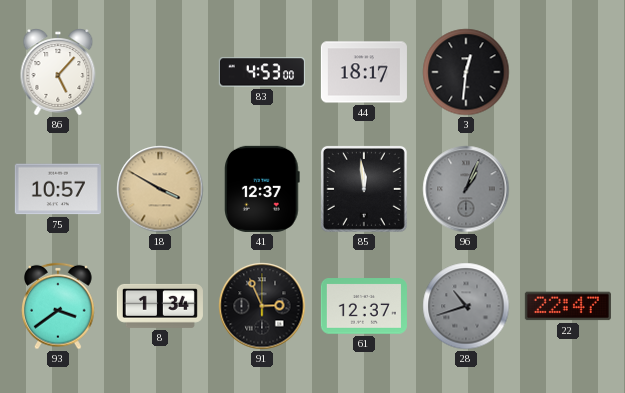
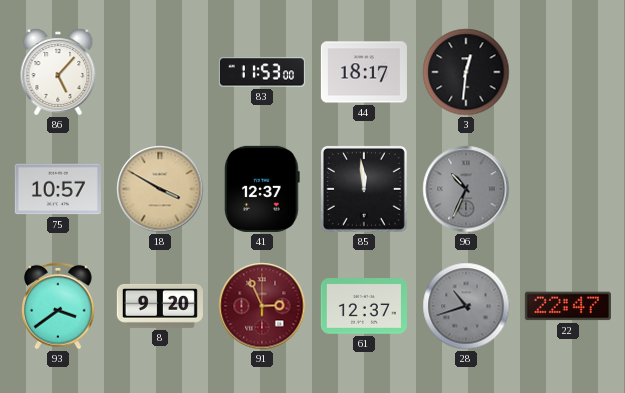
83: 4:53 -> 11:53
96: 1:04 -> 10:34
8: 1:34 -> 9:20
91 dial: black -> burgundy
